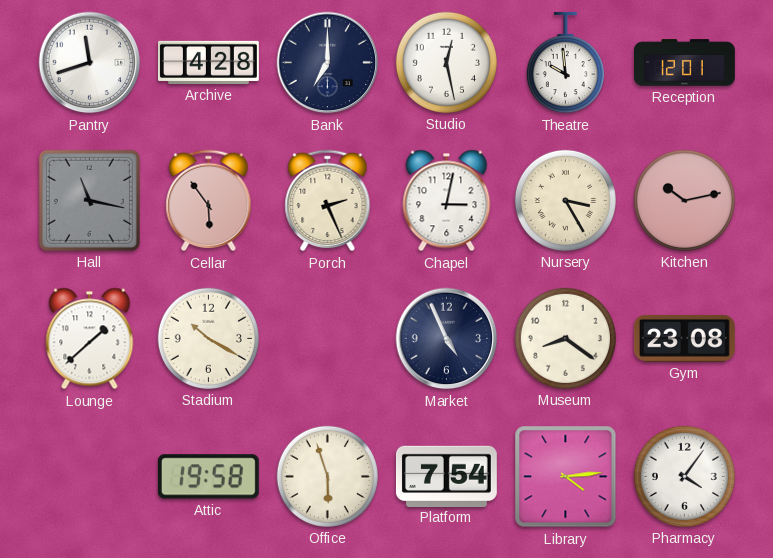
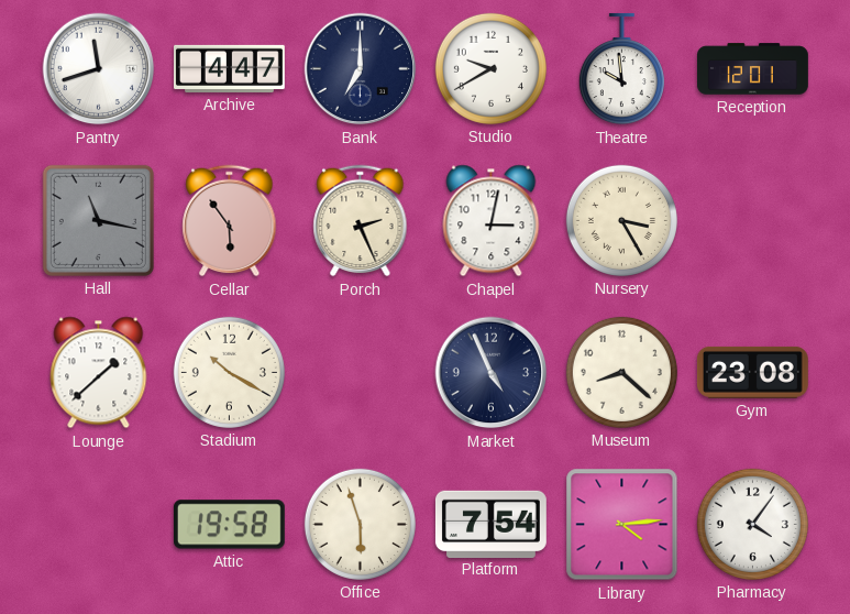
Archive: 4:28 -> 4:47
Studio: 12:28 -> 9:40
Kitchen: 10:13 -> none
Museum: 8:21 -> 8:22
